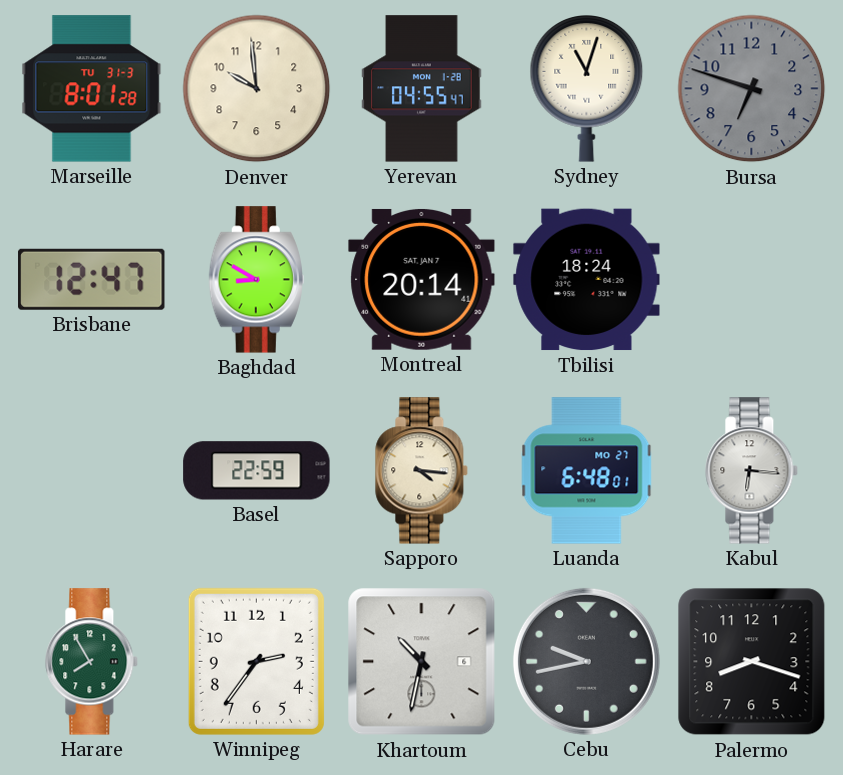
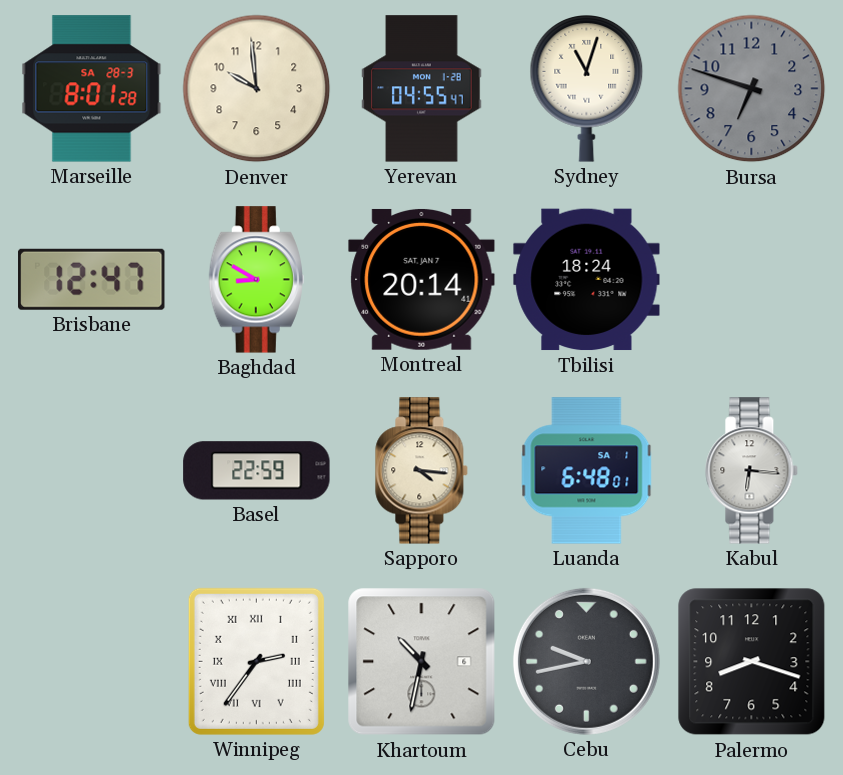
Marseille date: TU 31-3 -> SA 28-3
Luanda date: MO 27 -> SA 1
Harare: 7:55 -> none
Winnipeg numerals: Arabic -> Roman
